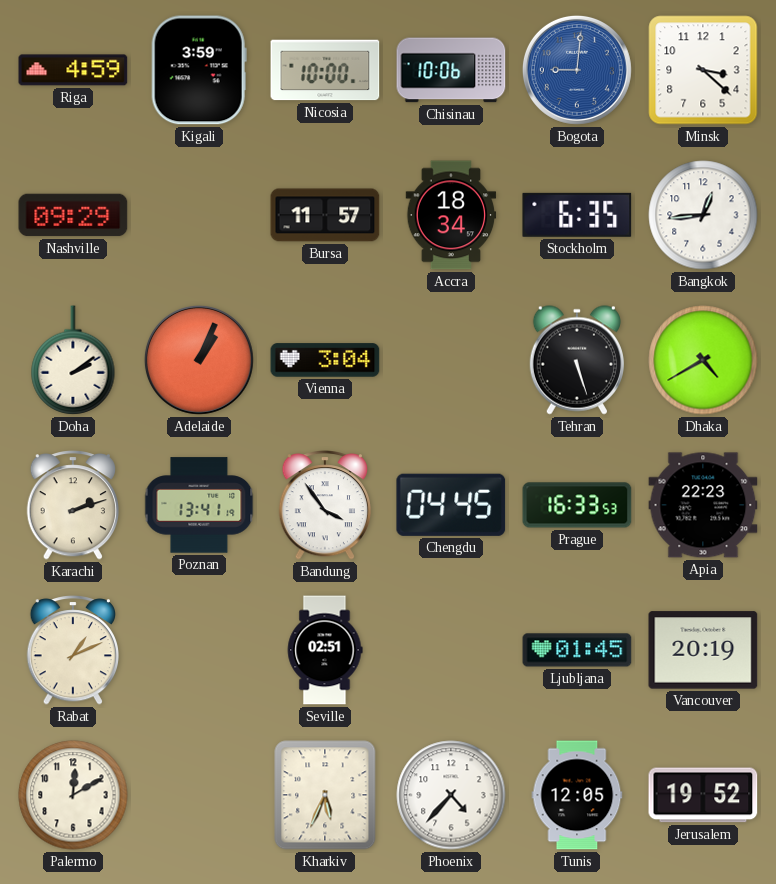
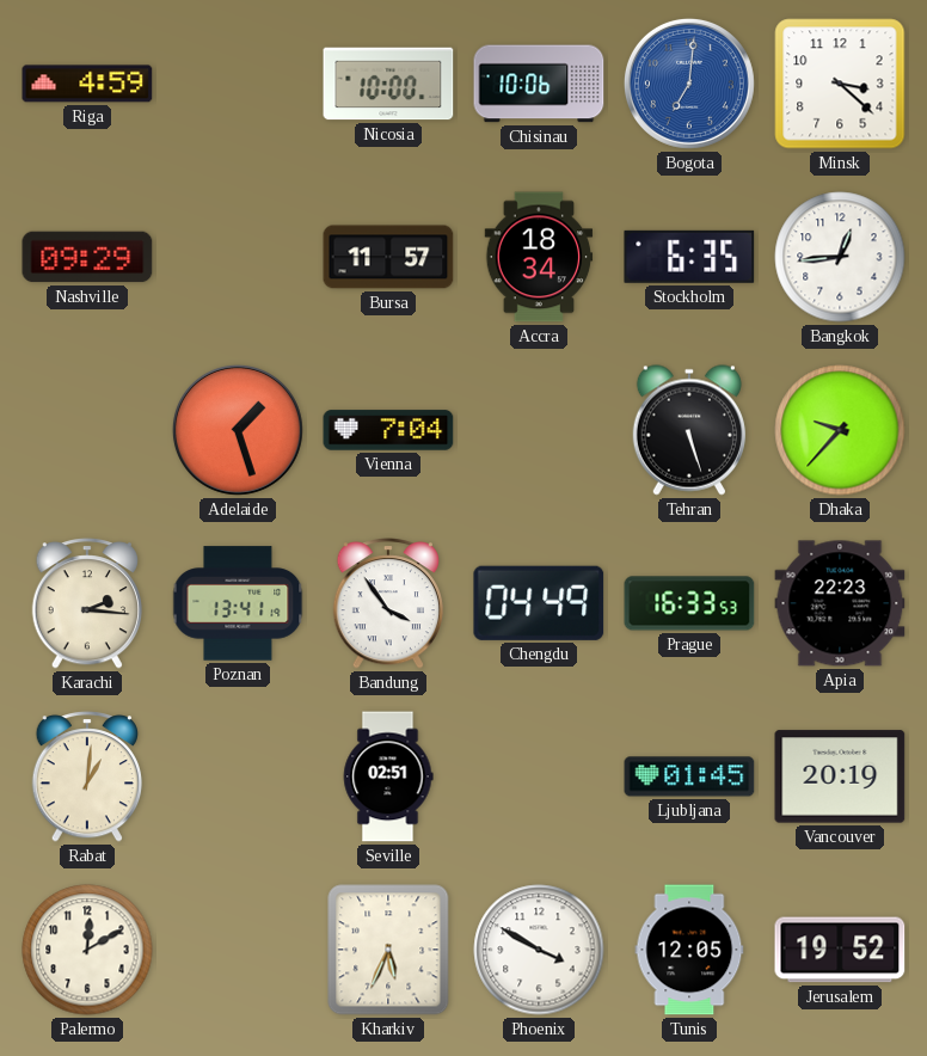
Kigali: 3:59 -> none
Bogota: 9:01 -> 7:01
Doha: 2:09 -> none
Adelaide: 1:04 -> 1:27
Vienna: 3:04 -> 7:04
Dhaka: 4:40 -> 9:37
Karachi: 2:12 -> 2:16
Chengdu: 04:45 -> 04:49
Rabat: 1:11 -> 1:01
Phoenix: 4:37 -> 3:50
